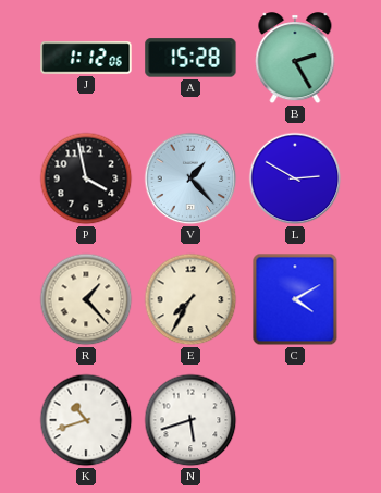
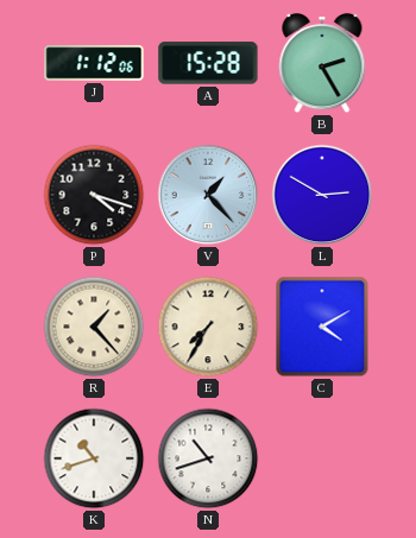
P: 3:58 -> 4:18
N: 5:42 -> 10:42
